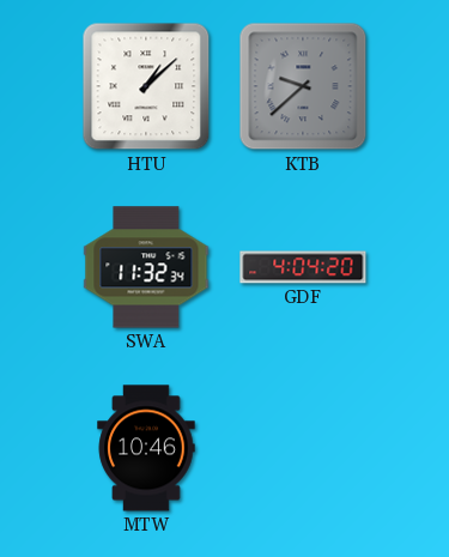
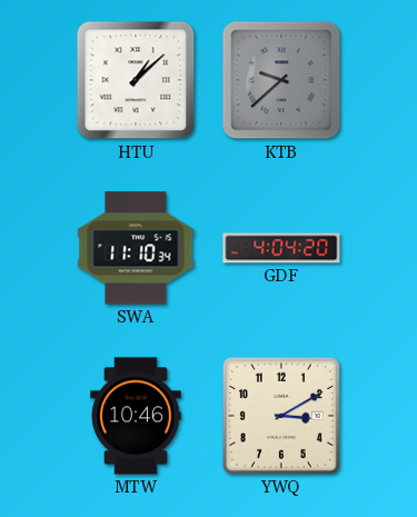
SWA: 11:32 -> 11:10
YWQ: none -> 3:10
